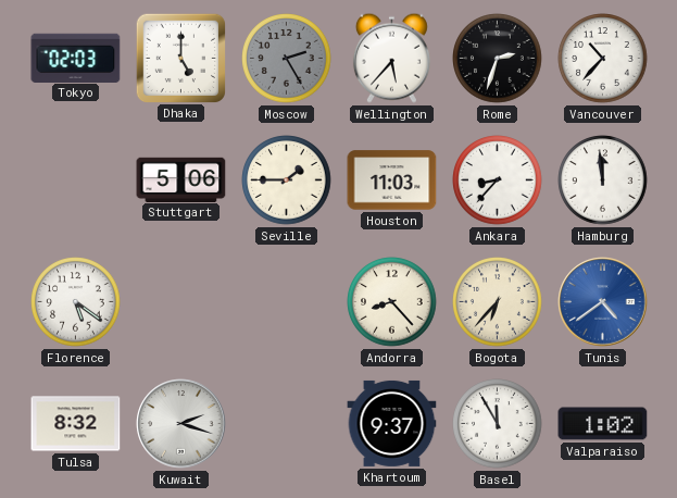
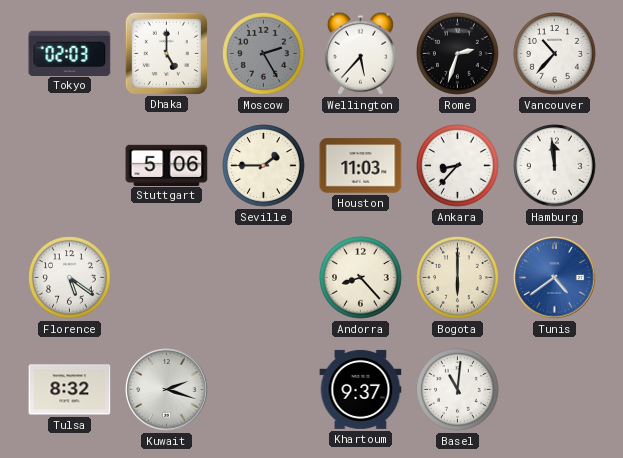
Bogota: 6:37 -> 6:00
Basel: 11:55 -> 11:01
Valparaiso: 1:02 -> none
